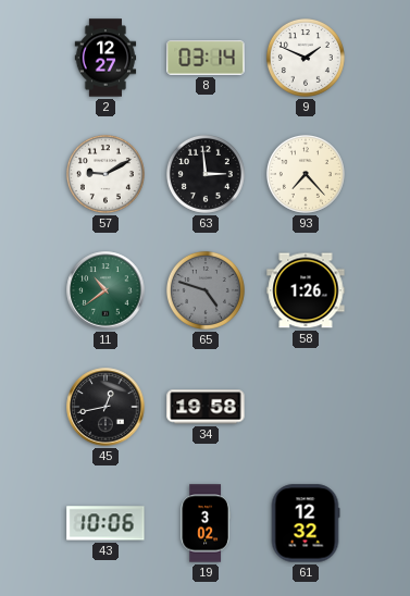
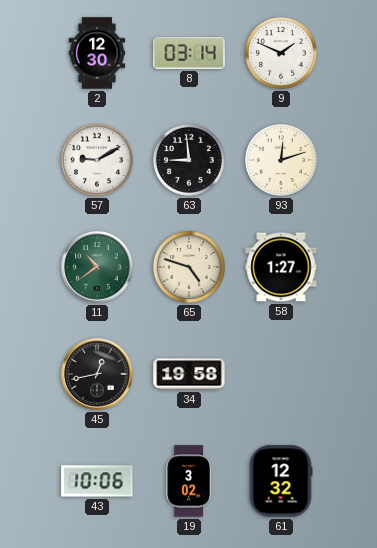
2: 12:27 -> 12:30
63: 2:59 -> 8:59
93: 7:23 -> 12:12
65 dial: grey -> cream
58: 1:26 -> 1:27
